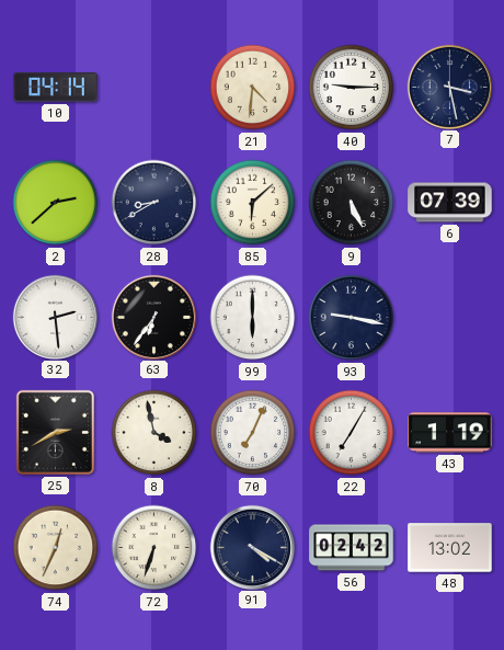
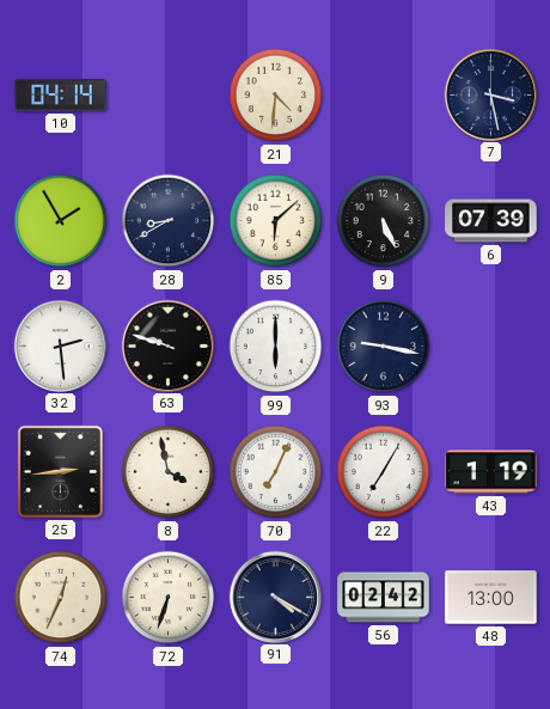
40: 9:15 -> none
2: 2:38 -> 1:55
63: 6:36 -> 9:48
25: 2:40 -> 2:44
48: 13:02 -> 13:00
